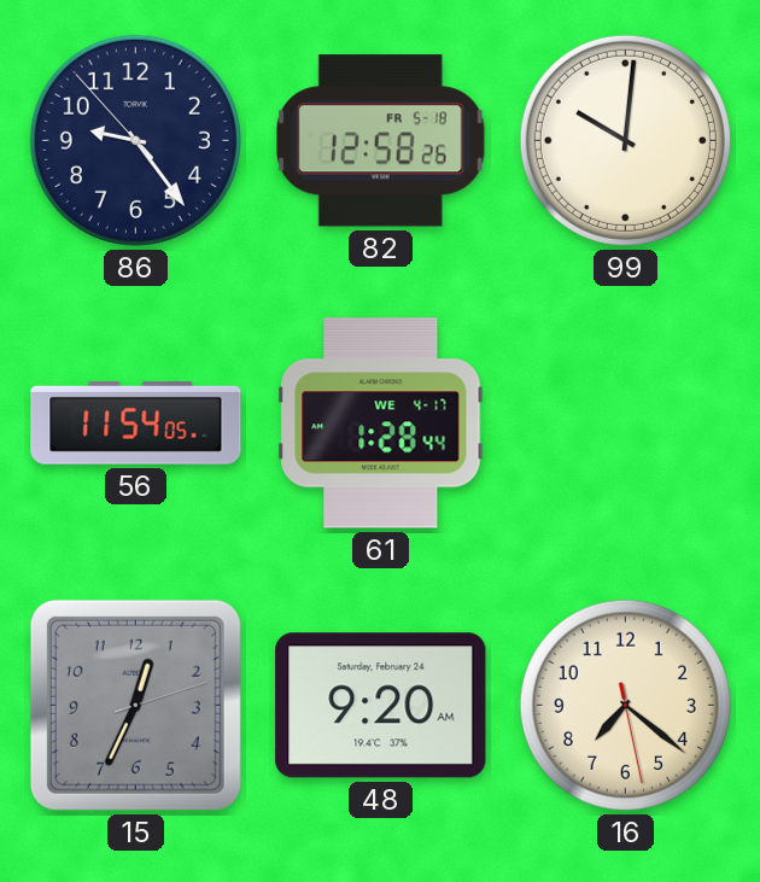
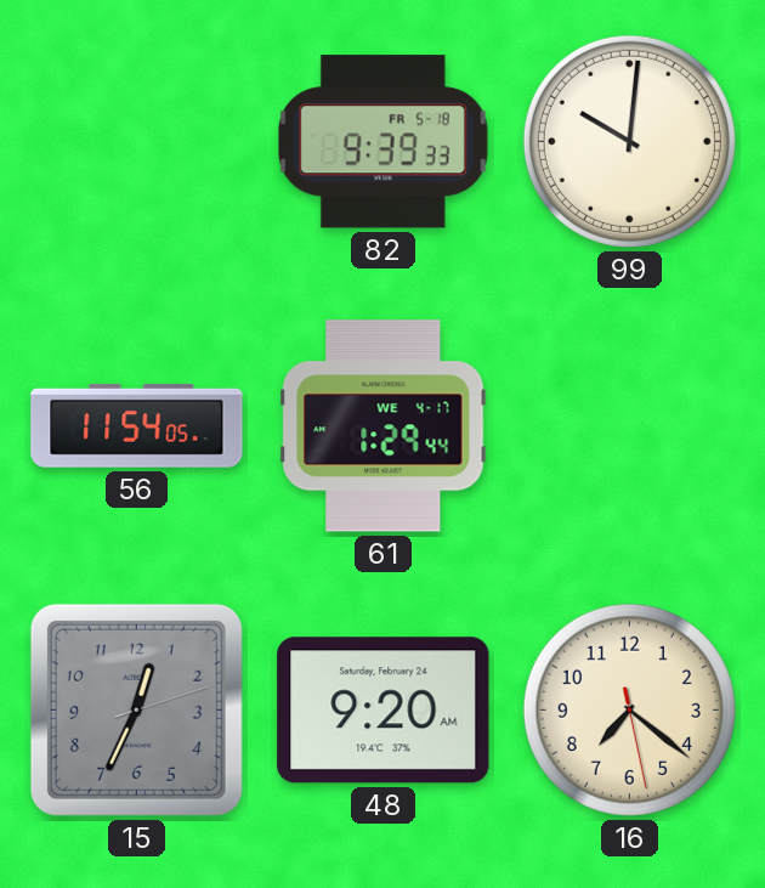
86: 9:23 -> none
82: 12:58 -> 9:39
61: 1:28 -> 1:29
